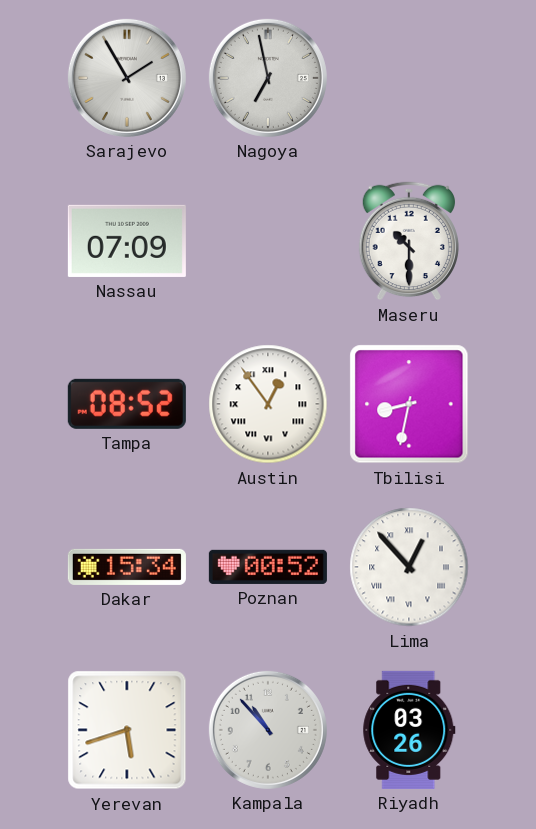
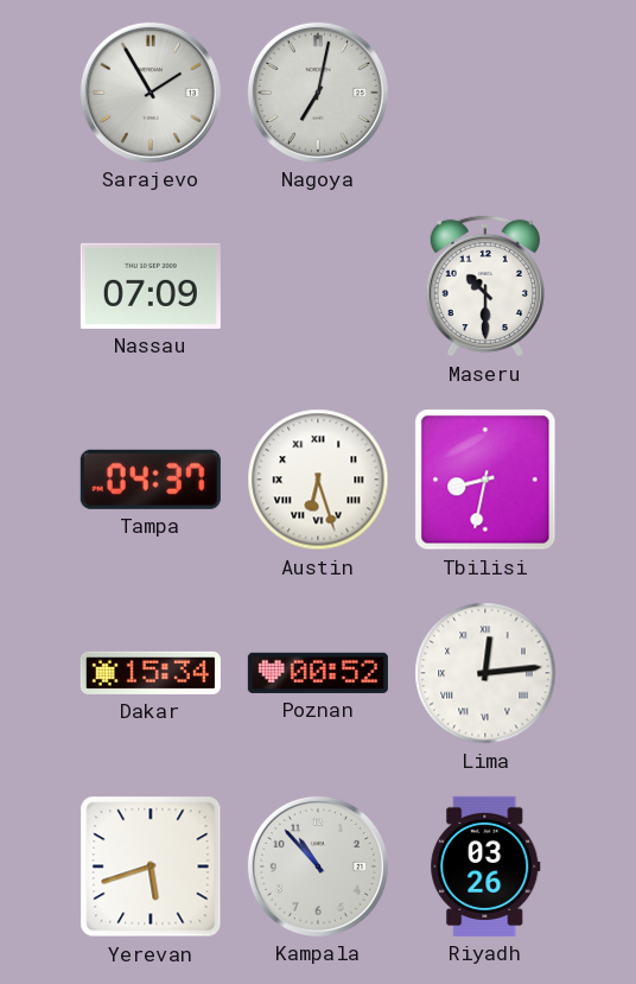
Nagoya: 6:58 -> 7:02
Tampa: 08:52 -> 04:37
Austin: 12:54 -> 6:27
Lima: 12:53 -> 12:14
